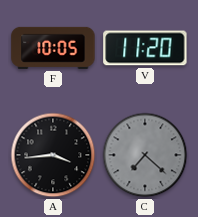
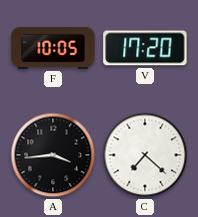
V: 11:20 -> 17:20
C dial: grey -> white
